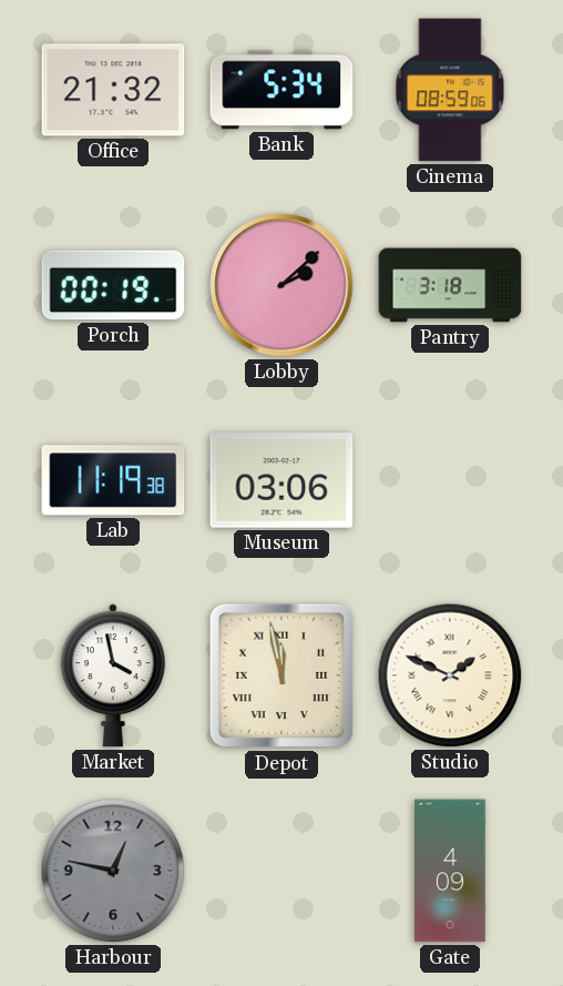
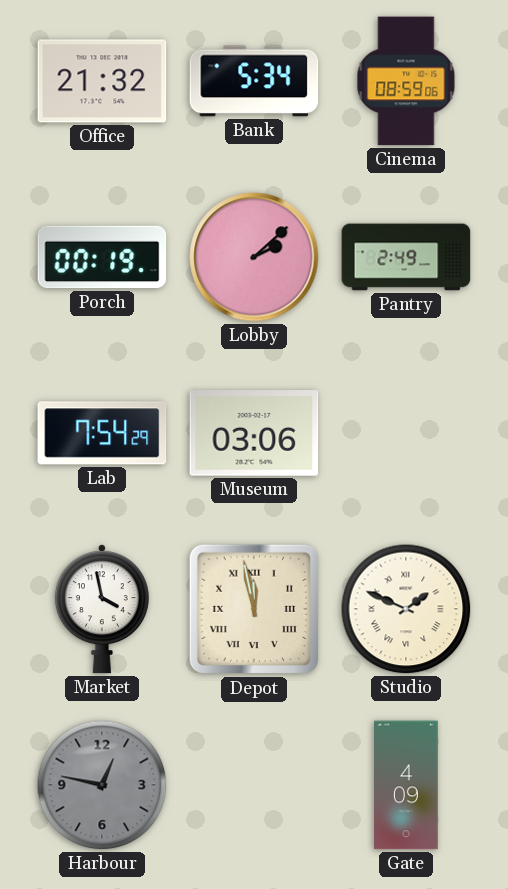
Pantry: 3:18 -> 2:49
Lab: 11:19 -> 7:54
